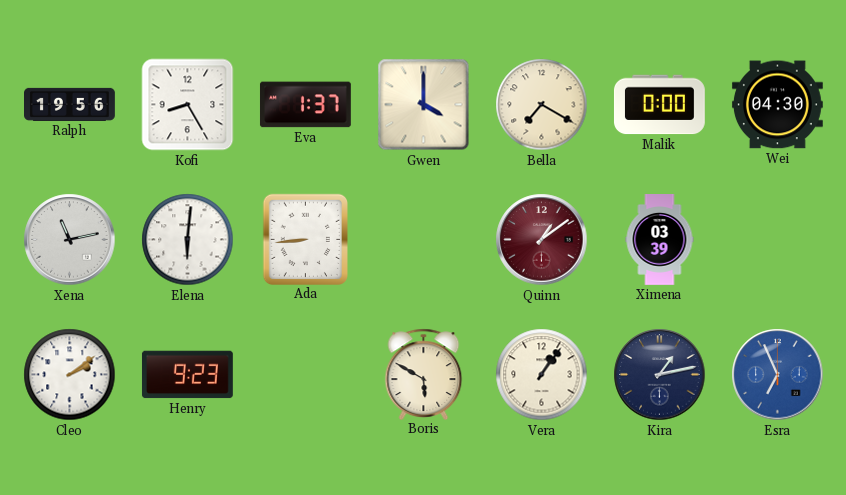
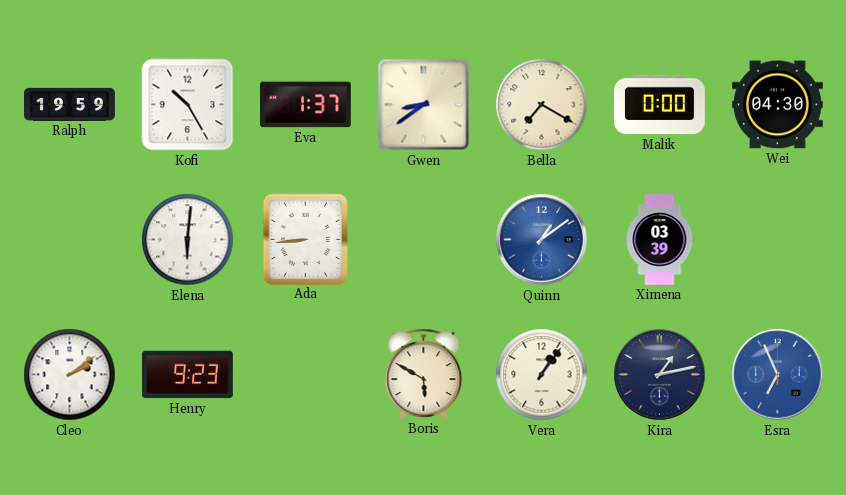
Ralph: 19:56 -> 19:59
Kofi: 8:25 -> 10:25
Gwen: 4:00 -> 8:39
Xena: 11:13 -> none
Quinn dial: burgundy -> blue
